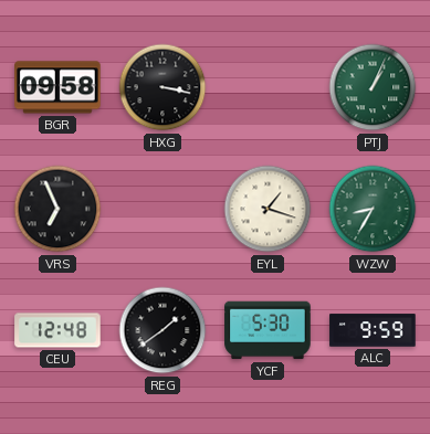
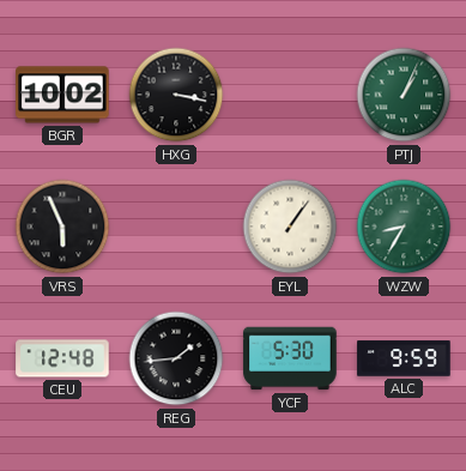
BGR: 09:58 -> 10:02
VRS: 6:56 -> 5:56
EYL: 1:18 -> 1:06
REG: 1:39 -> 1:44
